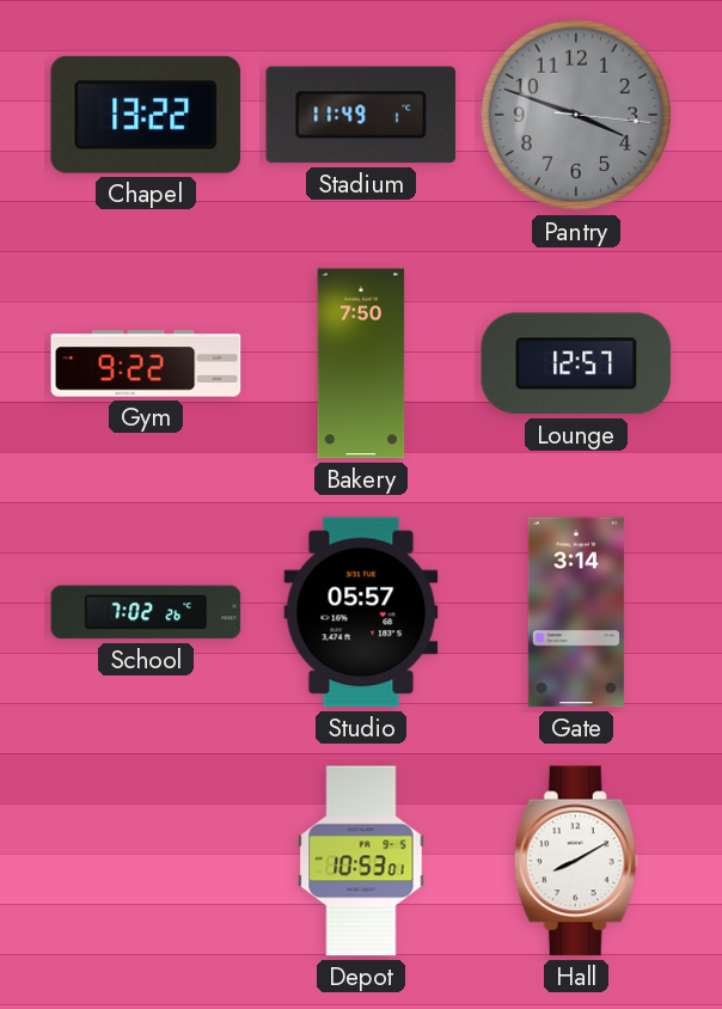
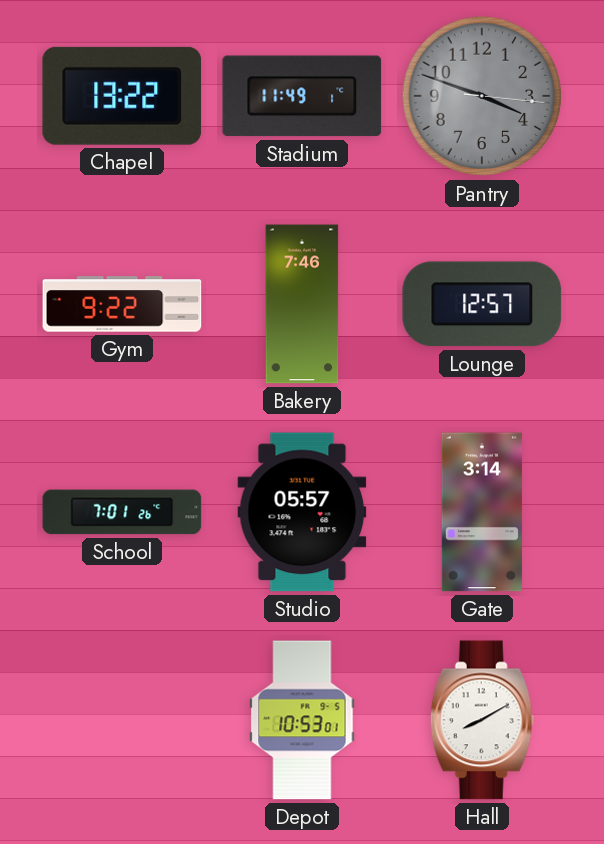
Bakery: 7:50 -> 7:46
School: 7:02 -> 7:01
